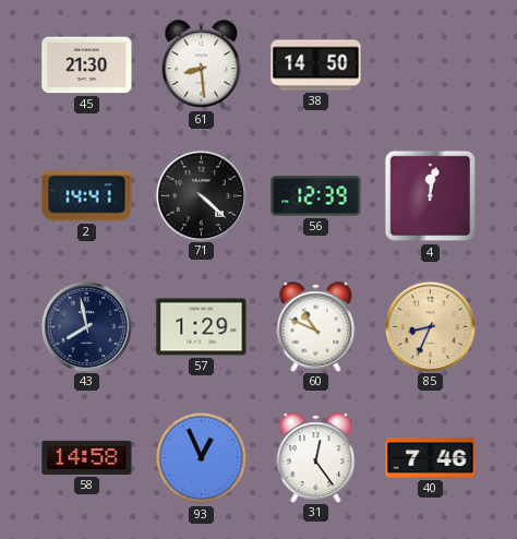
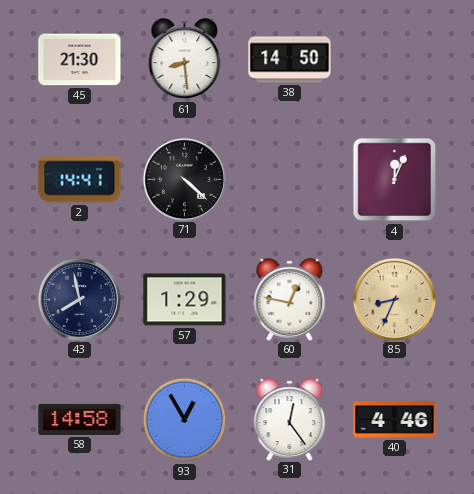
56: 12:39 -> none
4: 12:02 -> 12:04
60: 10:49 -> 12:47
93: 12:56 -> 12:55
40: 7:46 -> 4:46
